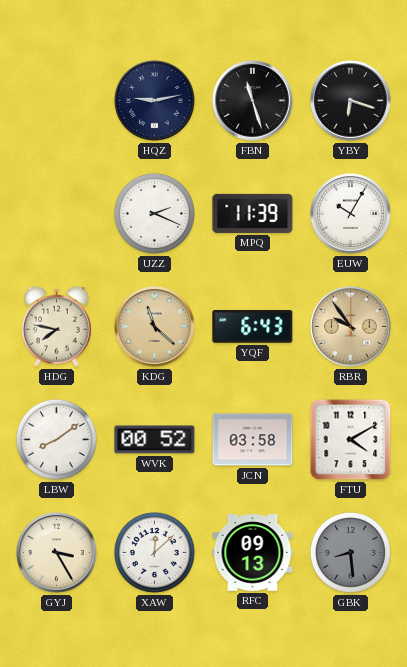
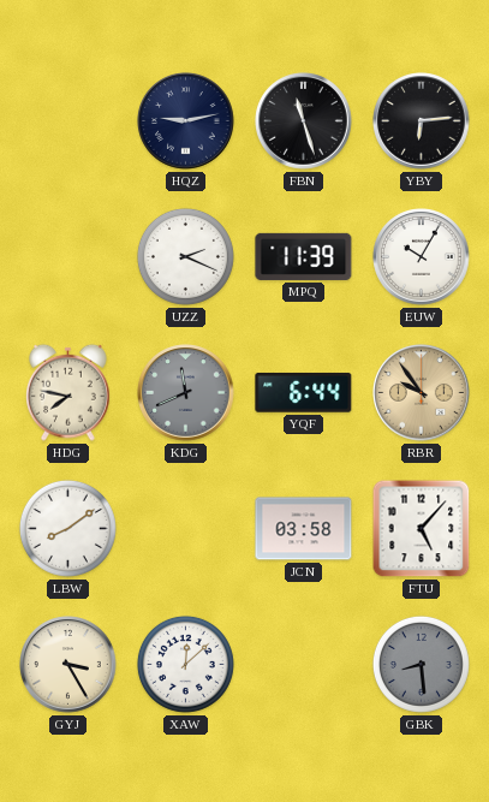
YBY: 6:18 -> 6:14
KDG: 11:22 -> 11:41
KDG dial: champagne -> grey
YQF: 6:43 -> 6:44
WVK: 00:52 -> none
FTU: 4:10 -> 5:07
RFC: 09:13 -> none
